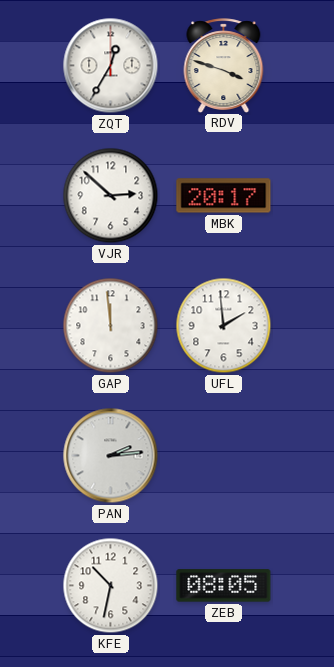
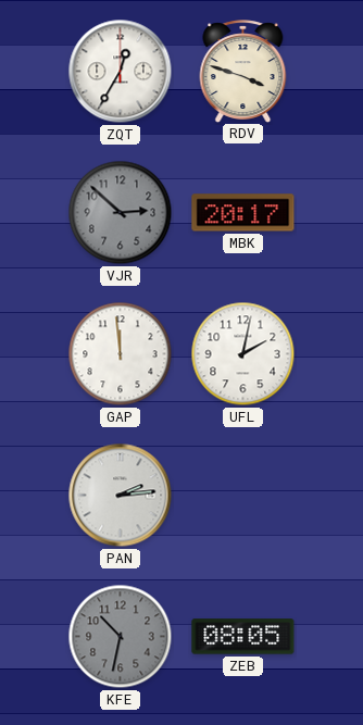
VJR dial: white -> grey
UFL: 1:59 -> 2:02
KFE dial: white -> grey
